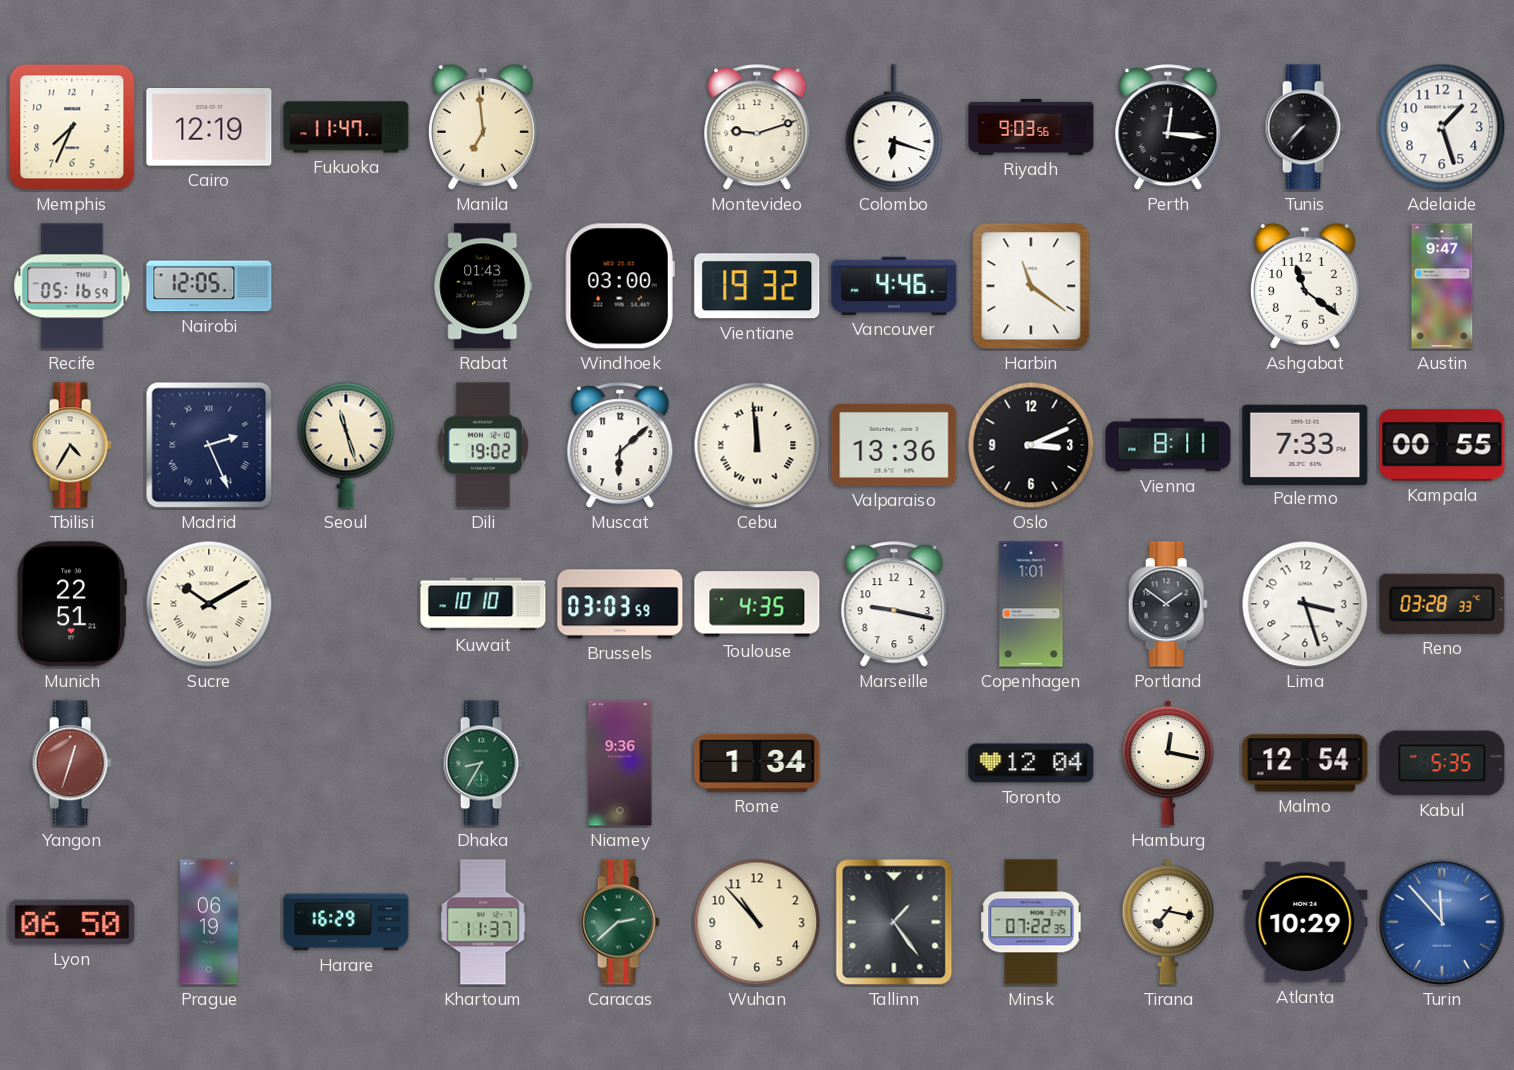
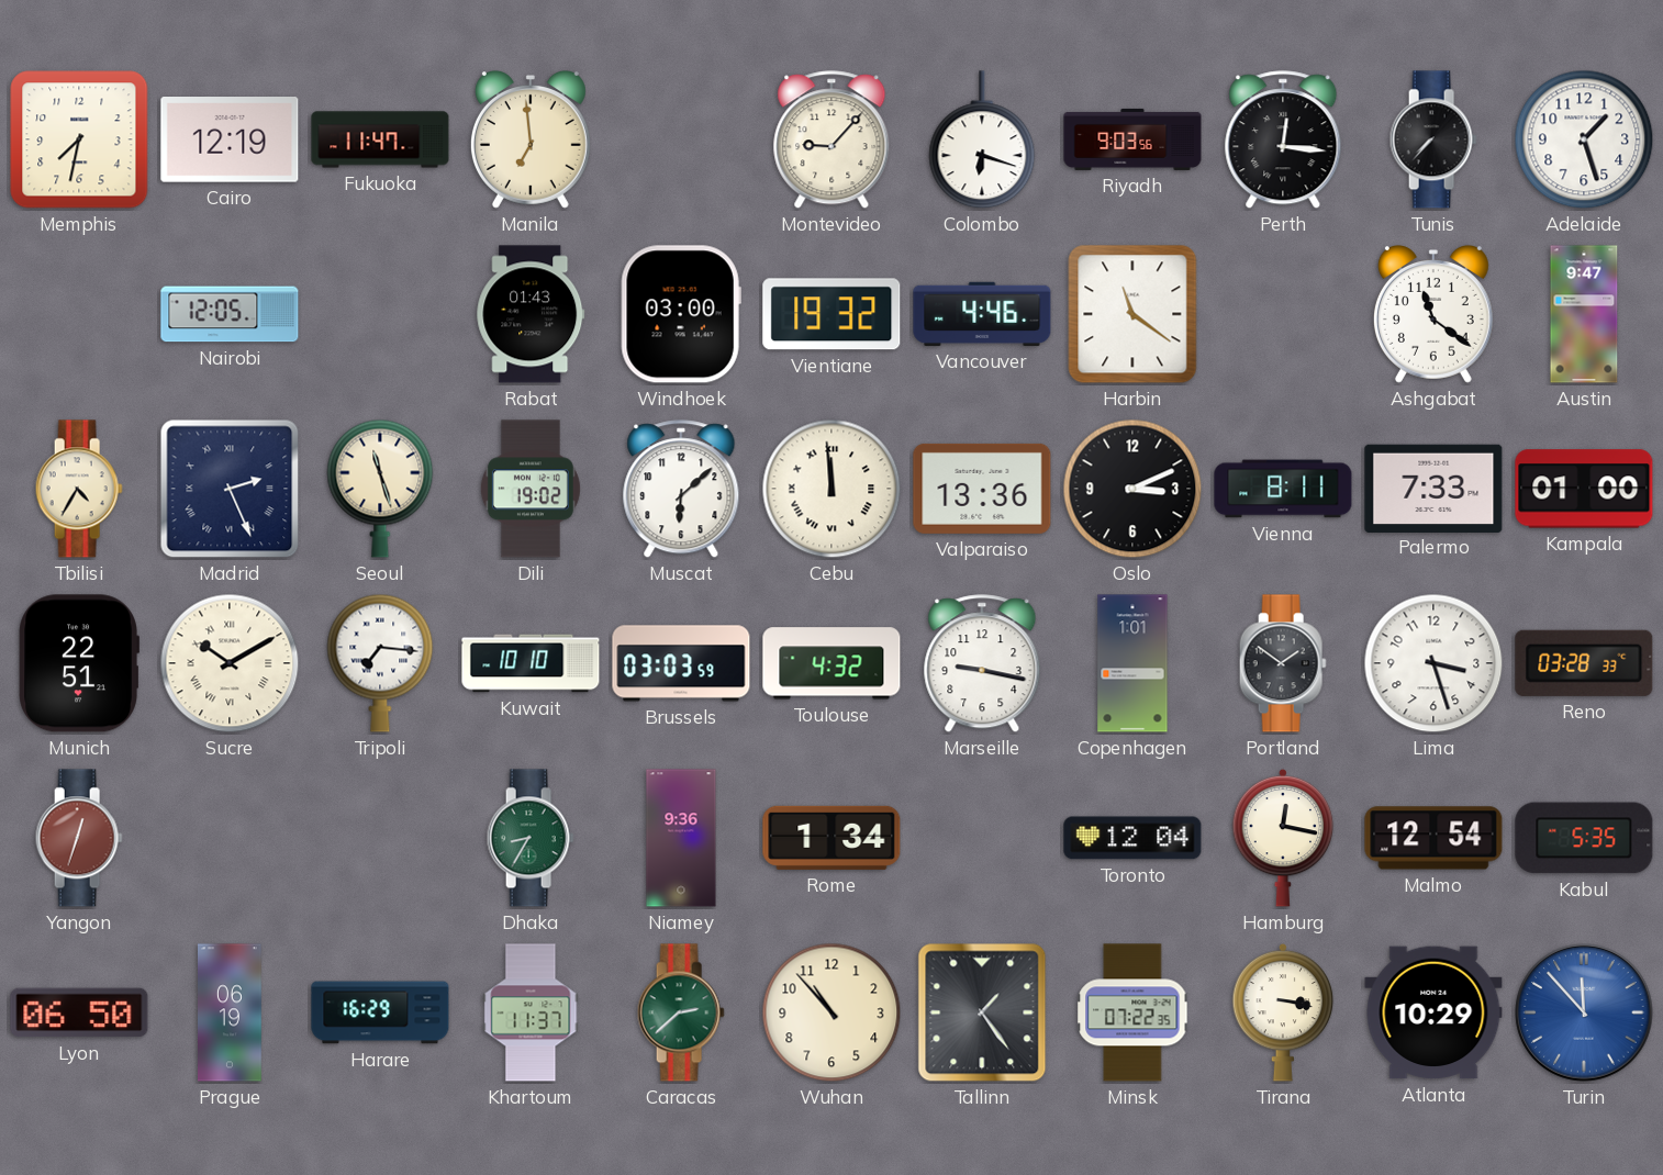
Memphis: 7:34 -> 7:32
Montevideo: 9:12 -> 9:07
Recife: 05:16 -> none
Kampala: 00:55 -> 01:00
Tripoli: none -> 7:16
Toulouse: 4:35 -> 4:32
Tirana: 7:17 -> 3:17
